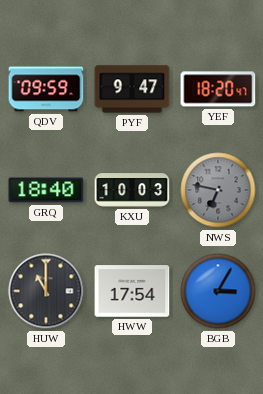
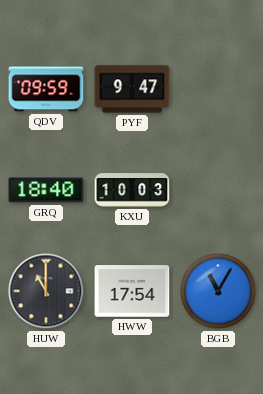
YEF: 18:20 -> none
NWS: 6:47 -> none
BGB: 3:05 -> 11:05
